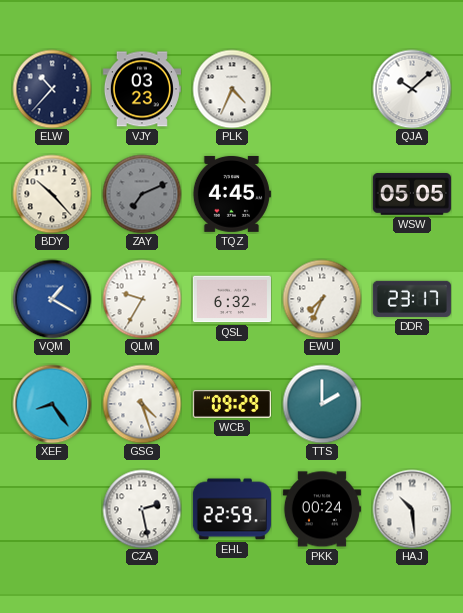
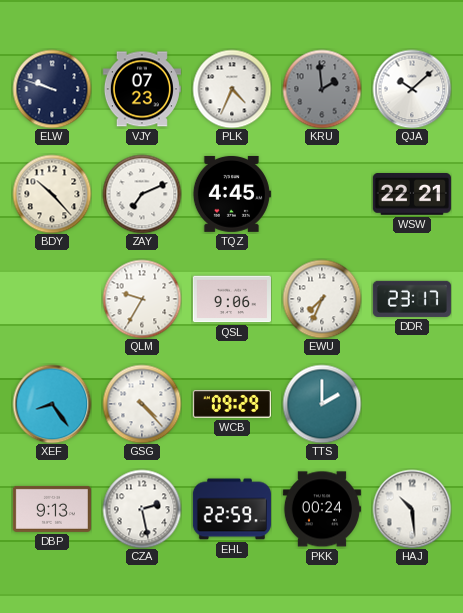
ELW: 10:37 -> 9:48
VJY: 03:23 -> 07:23
KRU: none -> 1:59
ZAY dial: grey -> white
WSW: 05:05 -> 22:21
VQM: 1:20 -> none
QSL: 6:32 -> 9:06
GSG: 4:27 -> 4:23
DBP: none -> 9:13
